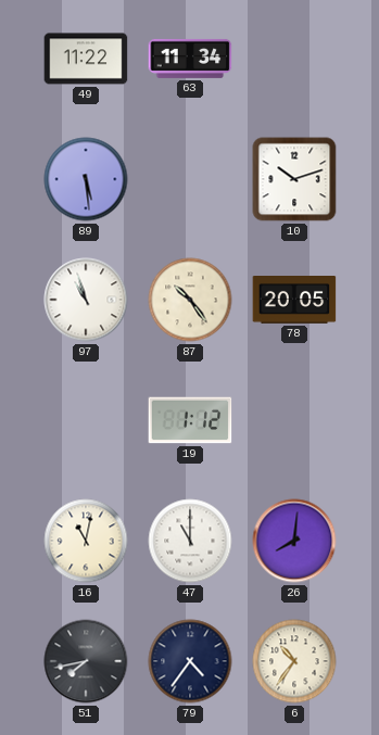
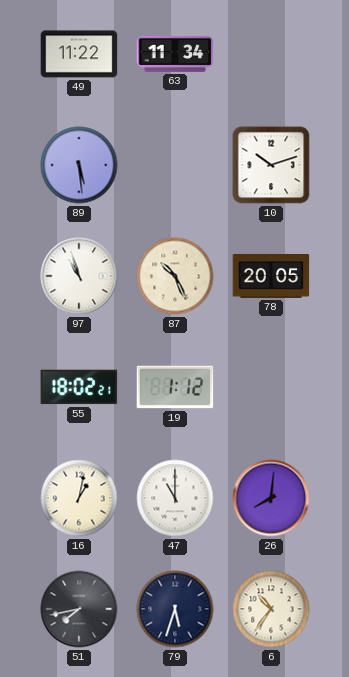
87: 10:24 -> 10:26
55: none -> 18:02
16: 11:02 -> 1:02
79: 4:36 -> 5:33
